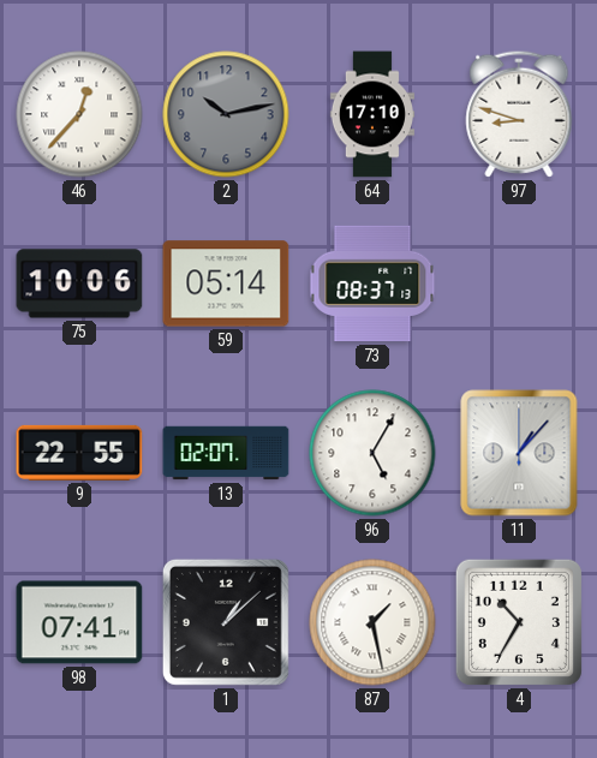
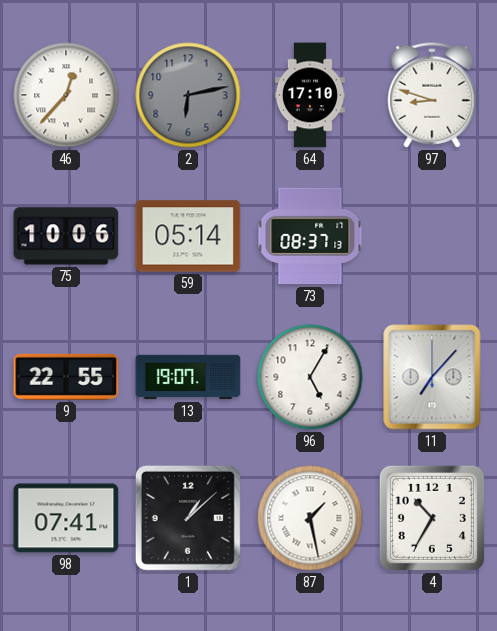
2: 10:13 -> 6:13
13: 02:07 -> 19:07
11: 1:07 -> 7:07
